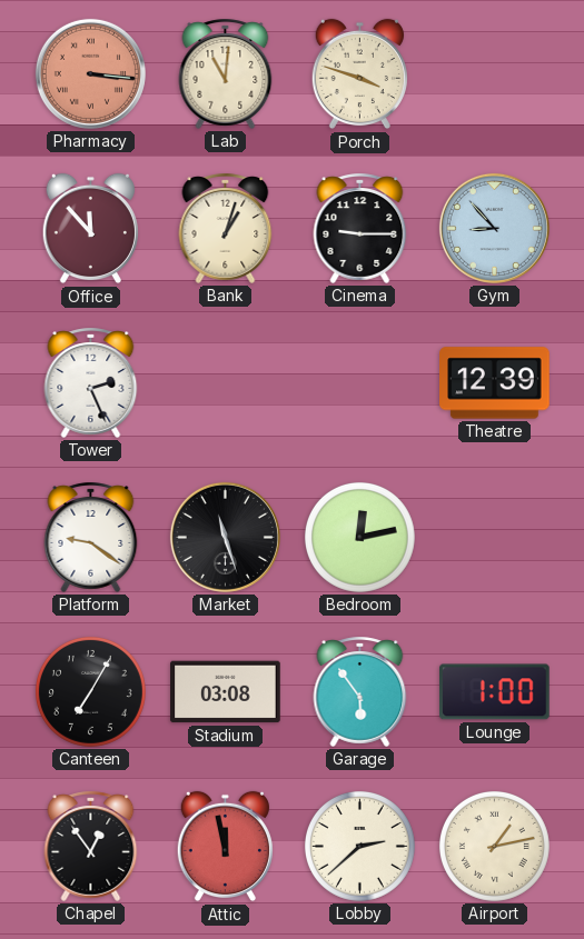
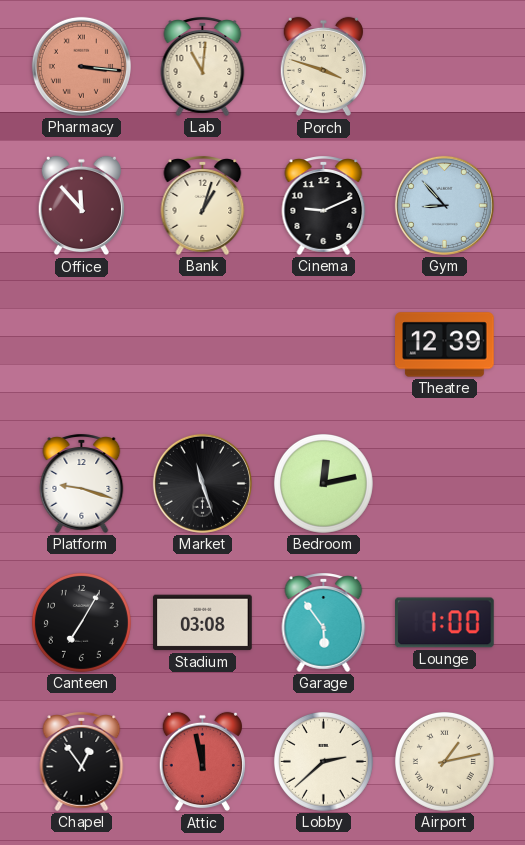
Cinema: 9:15 -> 9:11
Tower: 2:26 -> none
Platform: 9:21 -> 9:18
